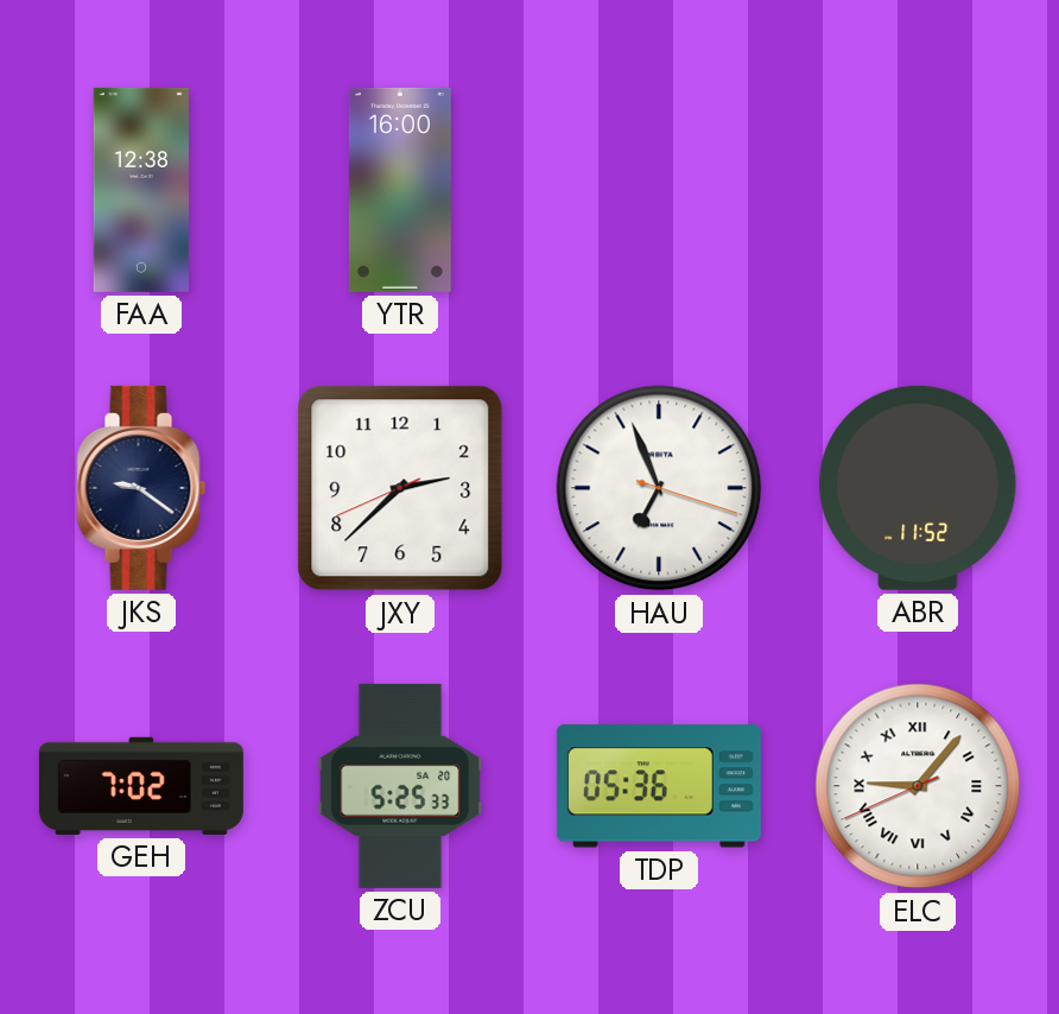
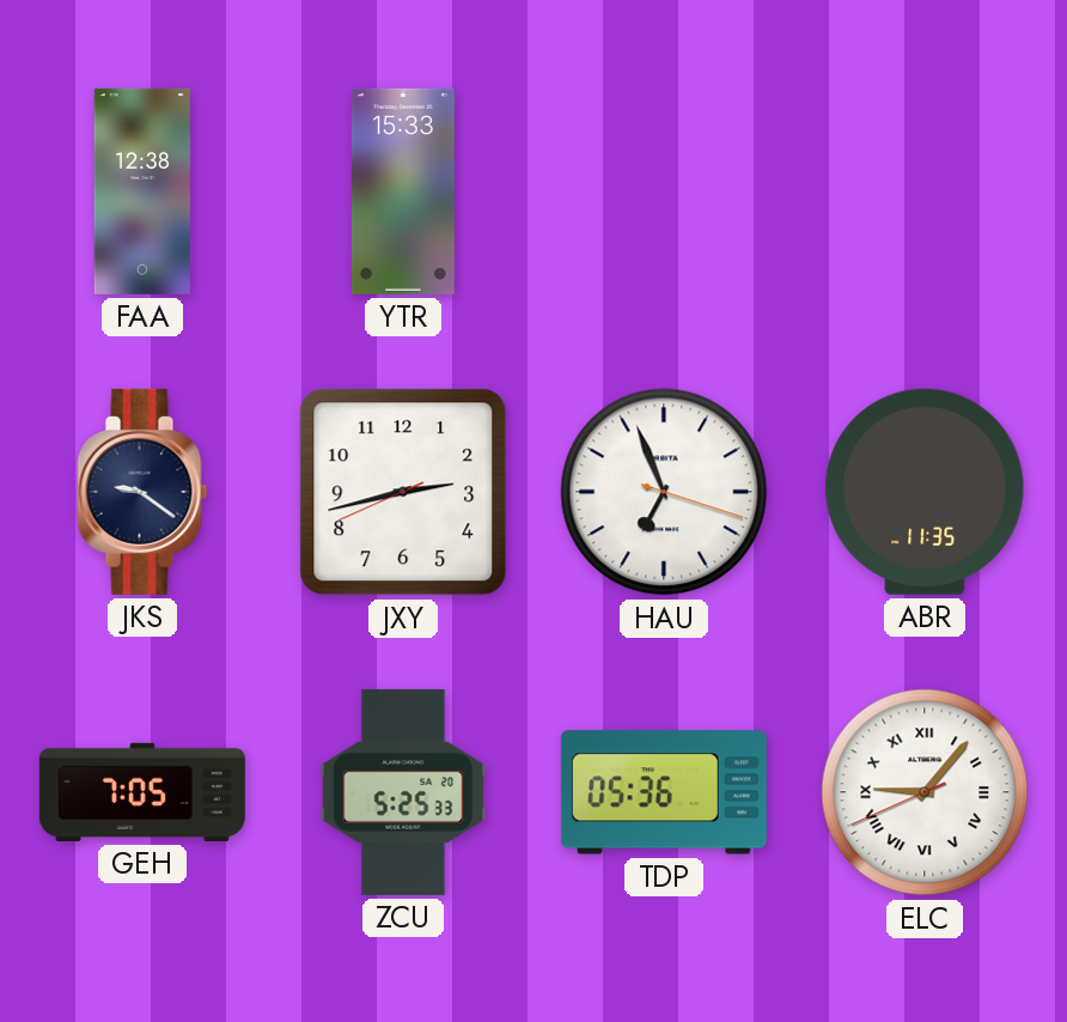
YTR: 16:00 -> 15:33
JXY: 2:37 -> 2:42
ABR: 11:52 -> 11:35
GEH: 7:02 -> 7:05
